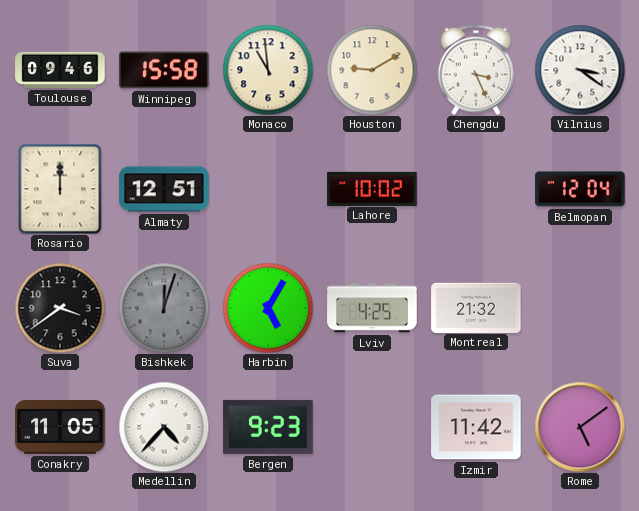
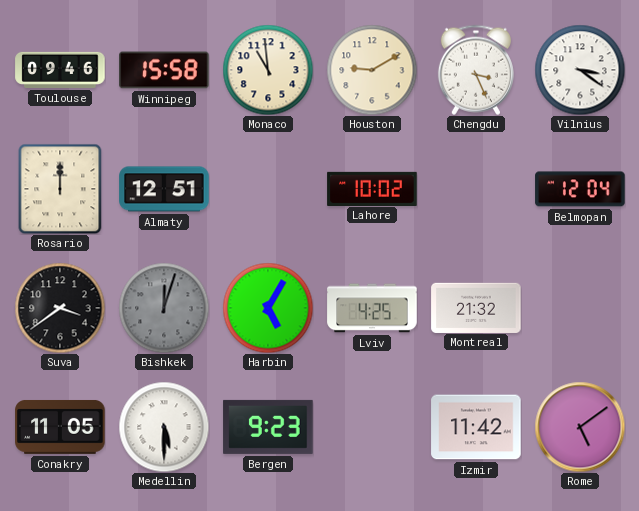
Medellin: 4:37 -> 5:30
